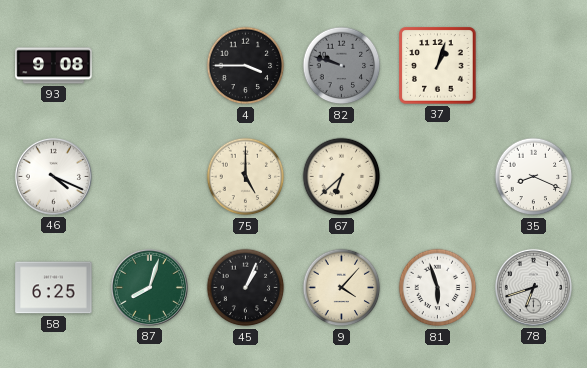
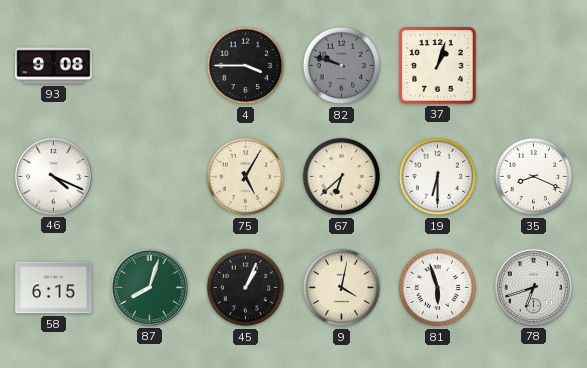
75: 5:00 -> 5:05
19: none -> 6:30
58: 6:25 -> 6:15
9: 4:07 -> 4:02
